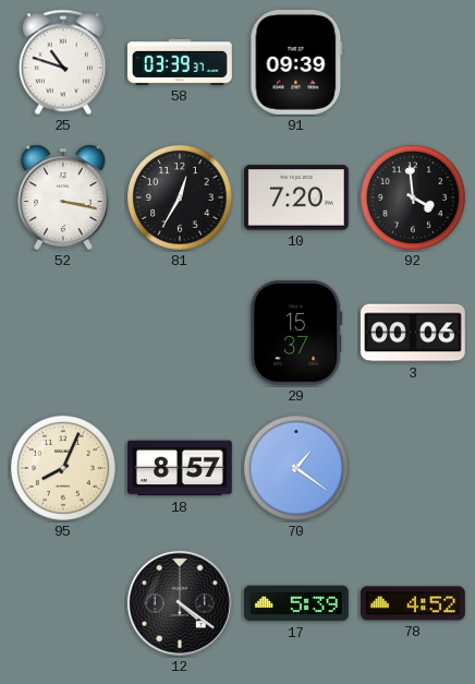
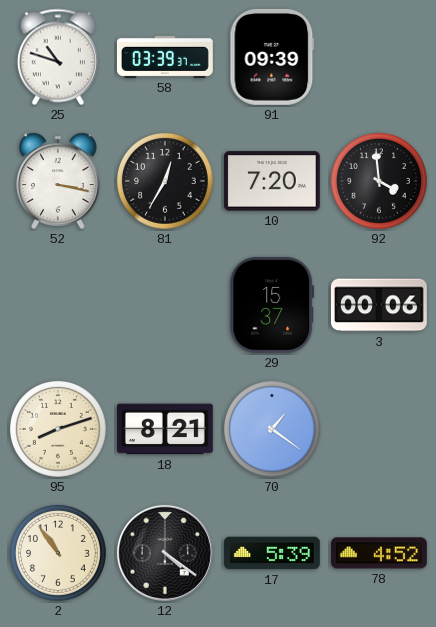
95: 8:04 -> 8:12
18: 8:57 -> 8:21
2: none -> 10:54
